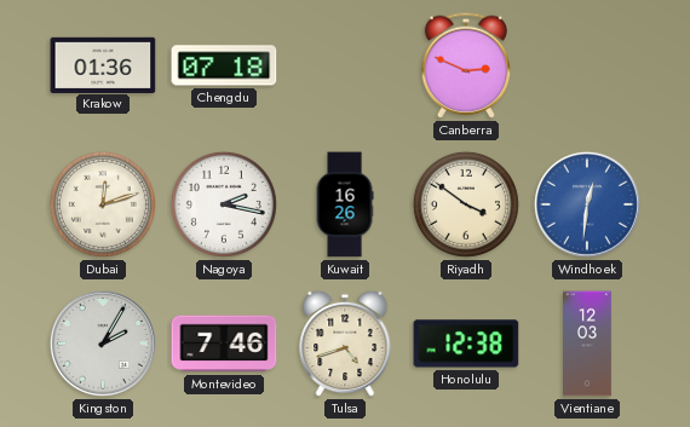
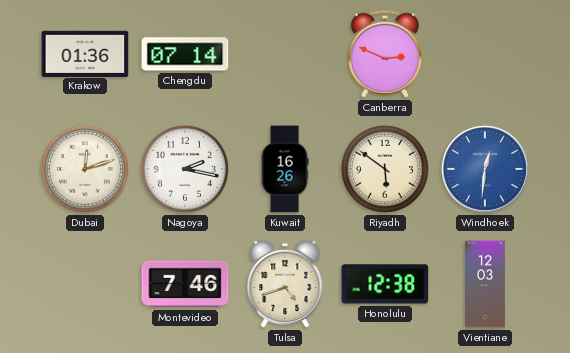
Chengdu: 07:18 -> 07:14
Riyadh: 3:51 -> 5:51
Kingston: 2:05 -> none
